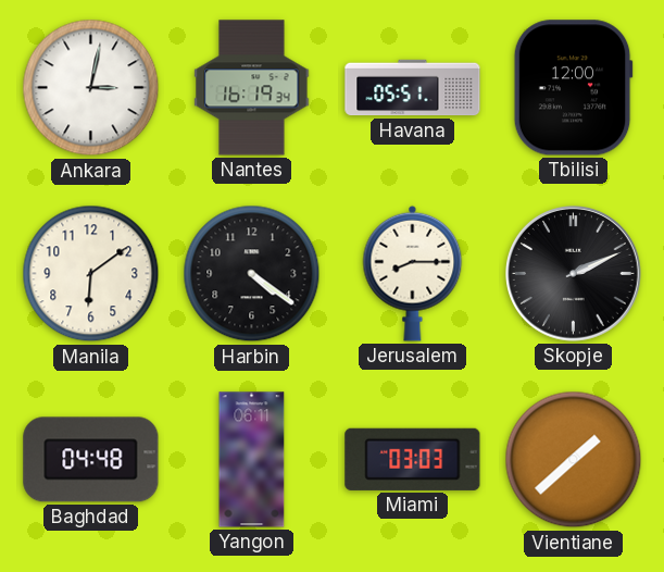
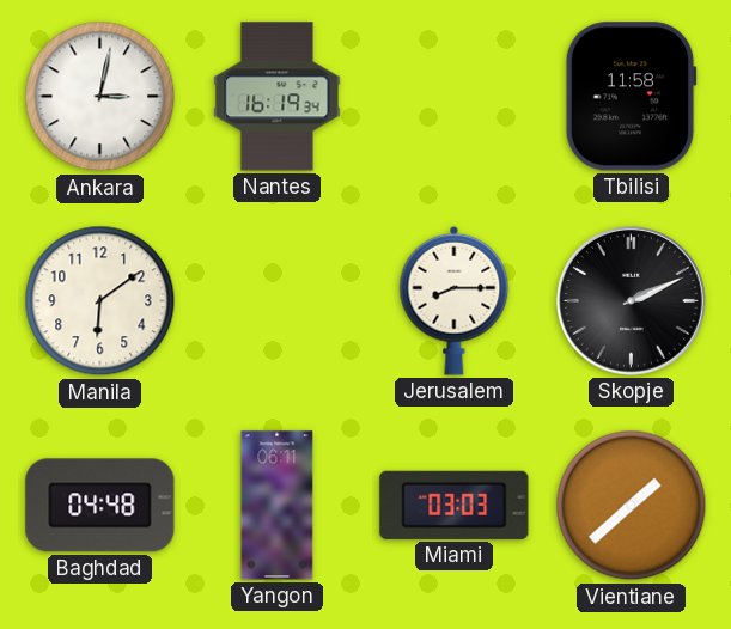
Havana: 05:51 -> none
Tbilisi: 12:00 -> 11:58
Harbin: 4:21 -> none
